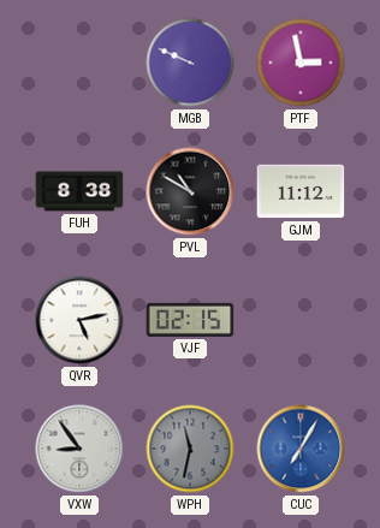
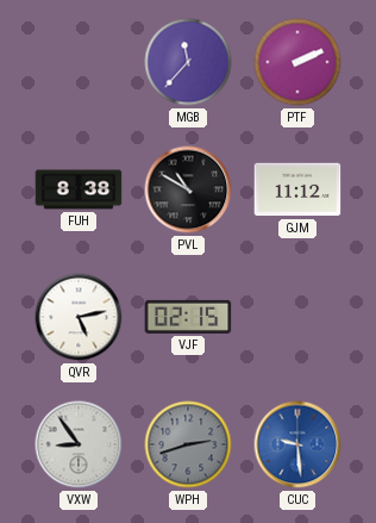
MGB: 9:49 -> 11:37
PTF: 2:58 -> 2:11
WPH: 11:32 -> 2:42
CUC: 7:05 -> 9:29
